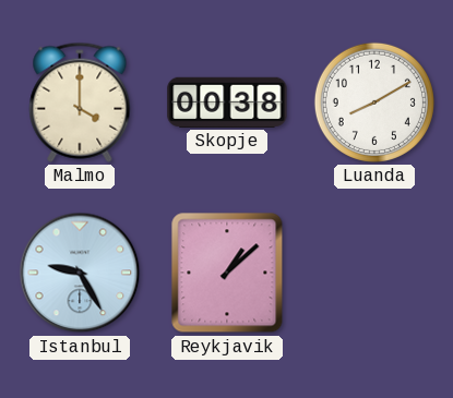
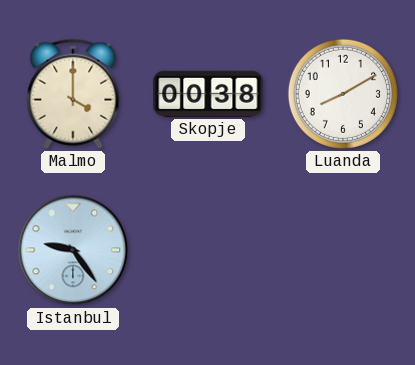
Istanbul: 9:25 -> 9:24
Reykjavik: 1:08 -> none
